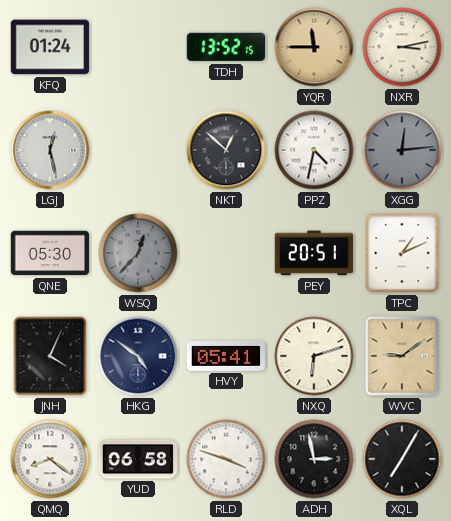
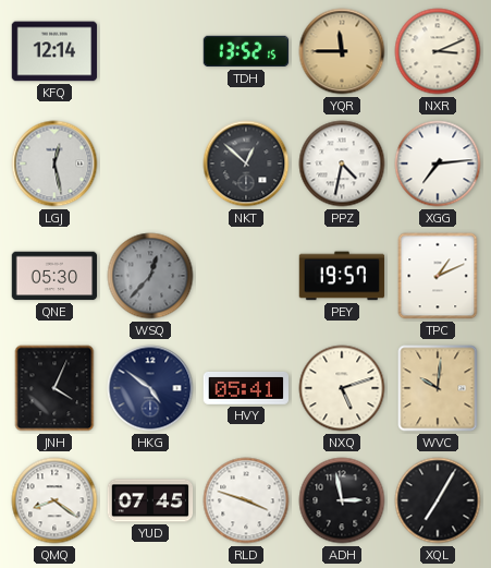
KFQ: 01:24 -> 12:14
NXR: 3:13 -> 3:11
XGG: 12:14 -> 7:14
XGG dial: grey -> white
PEY: 20:51 -> 19:57
NXQ: 6:12 -> 5:12
WVC: 9:09 -> 10:01
YUD: 06:58 -> 07:45
